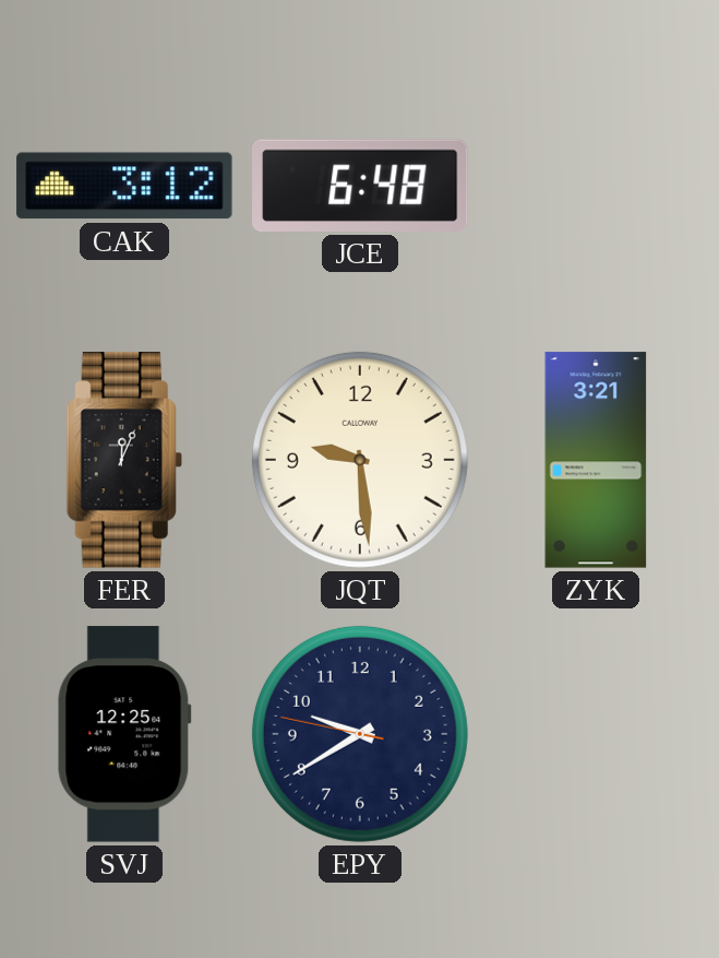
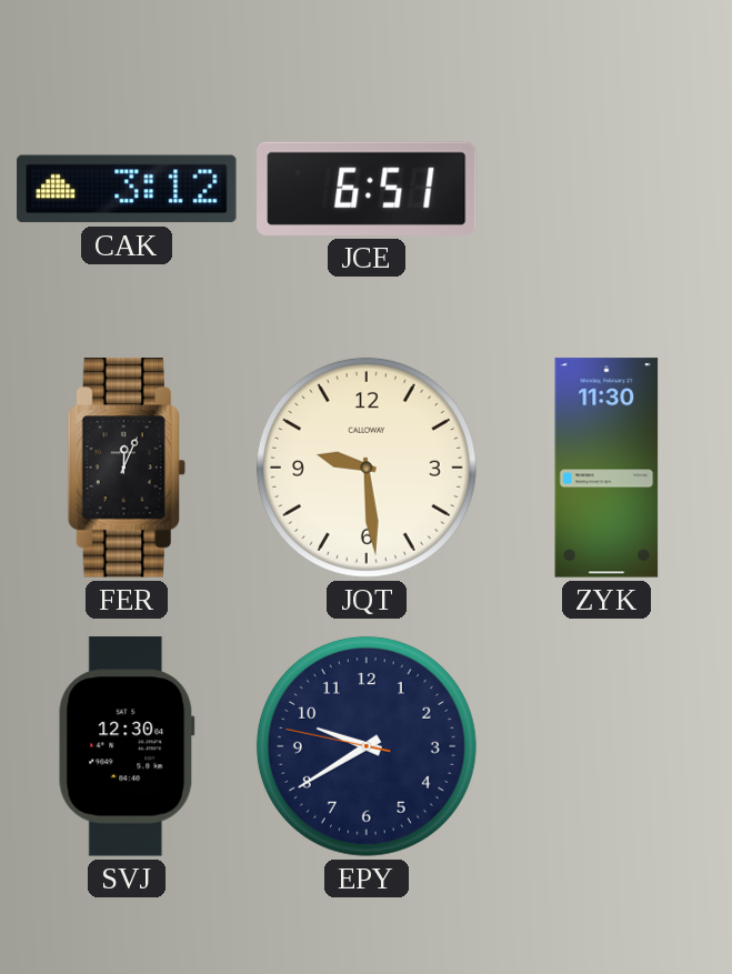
JCE: 6:48 -> 6:51
ZYK: 3:21 -> 11:30
SVJ: 12:25 -> 12:30
